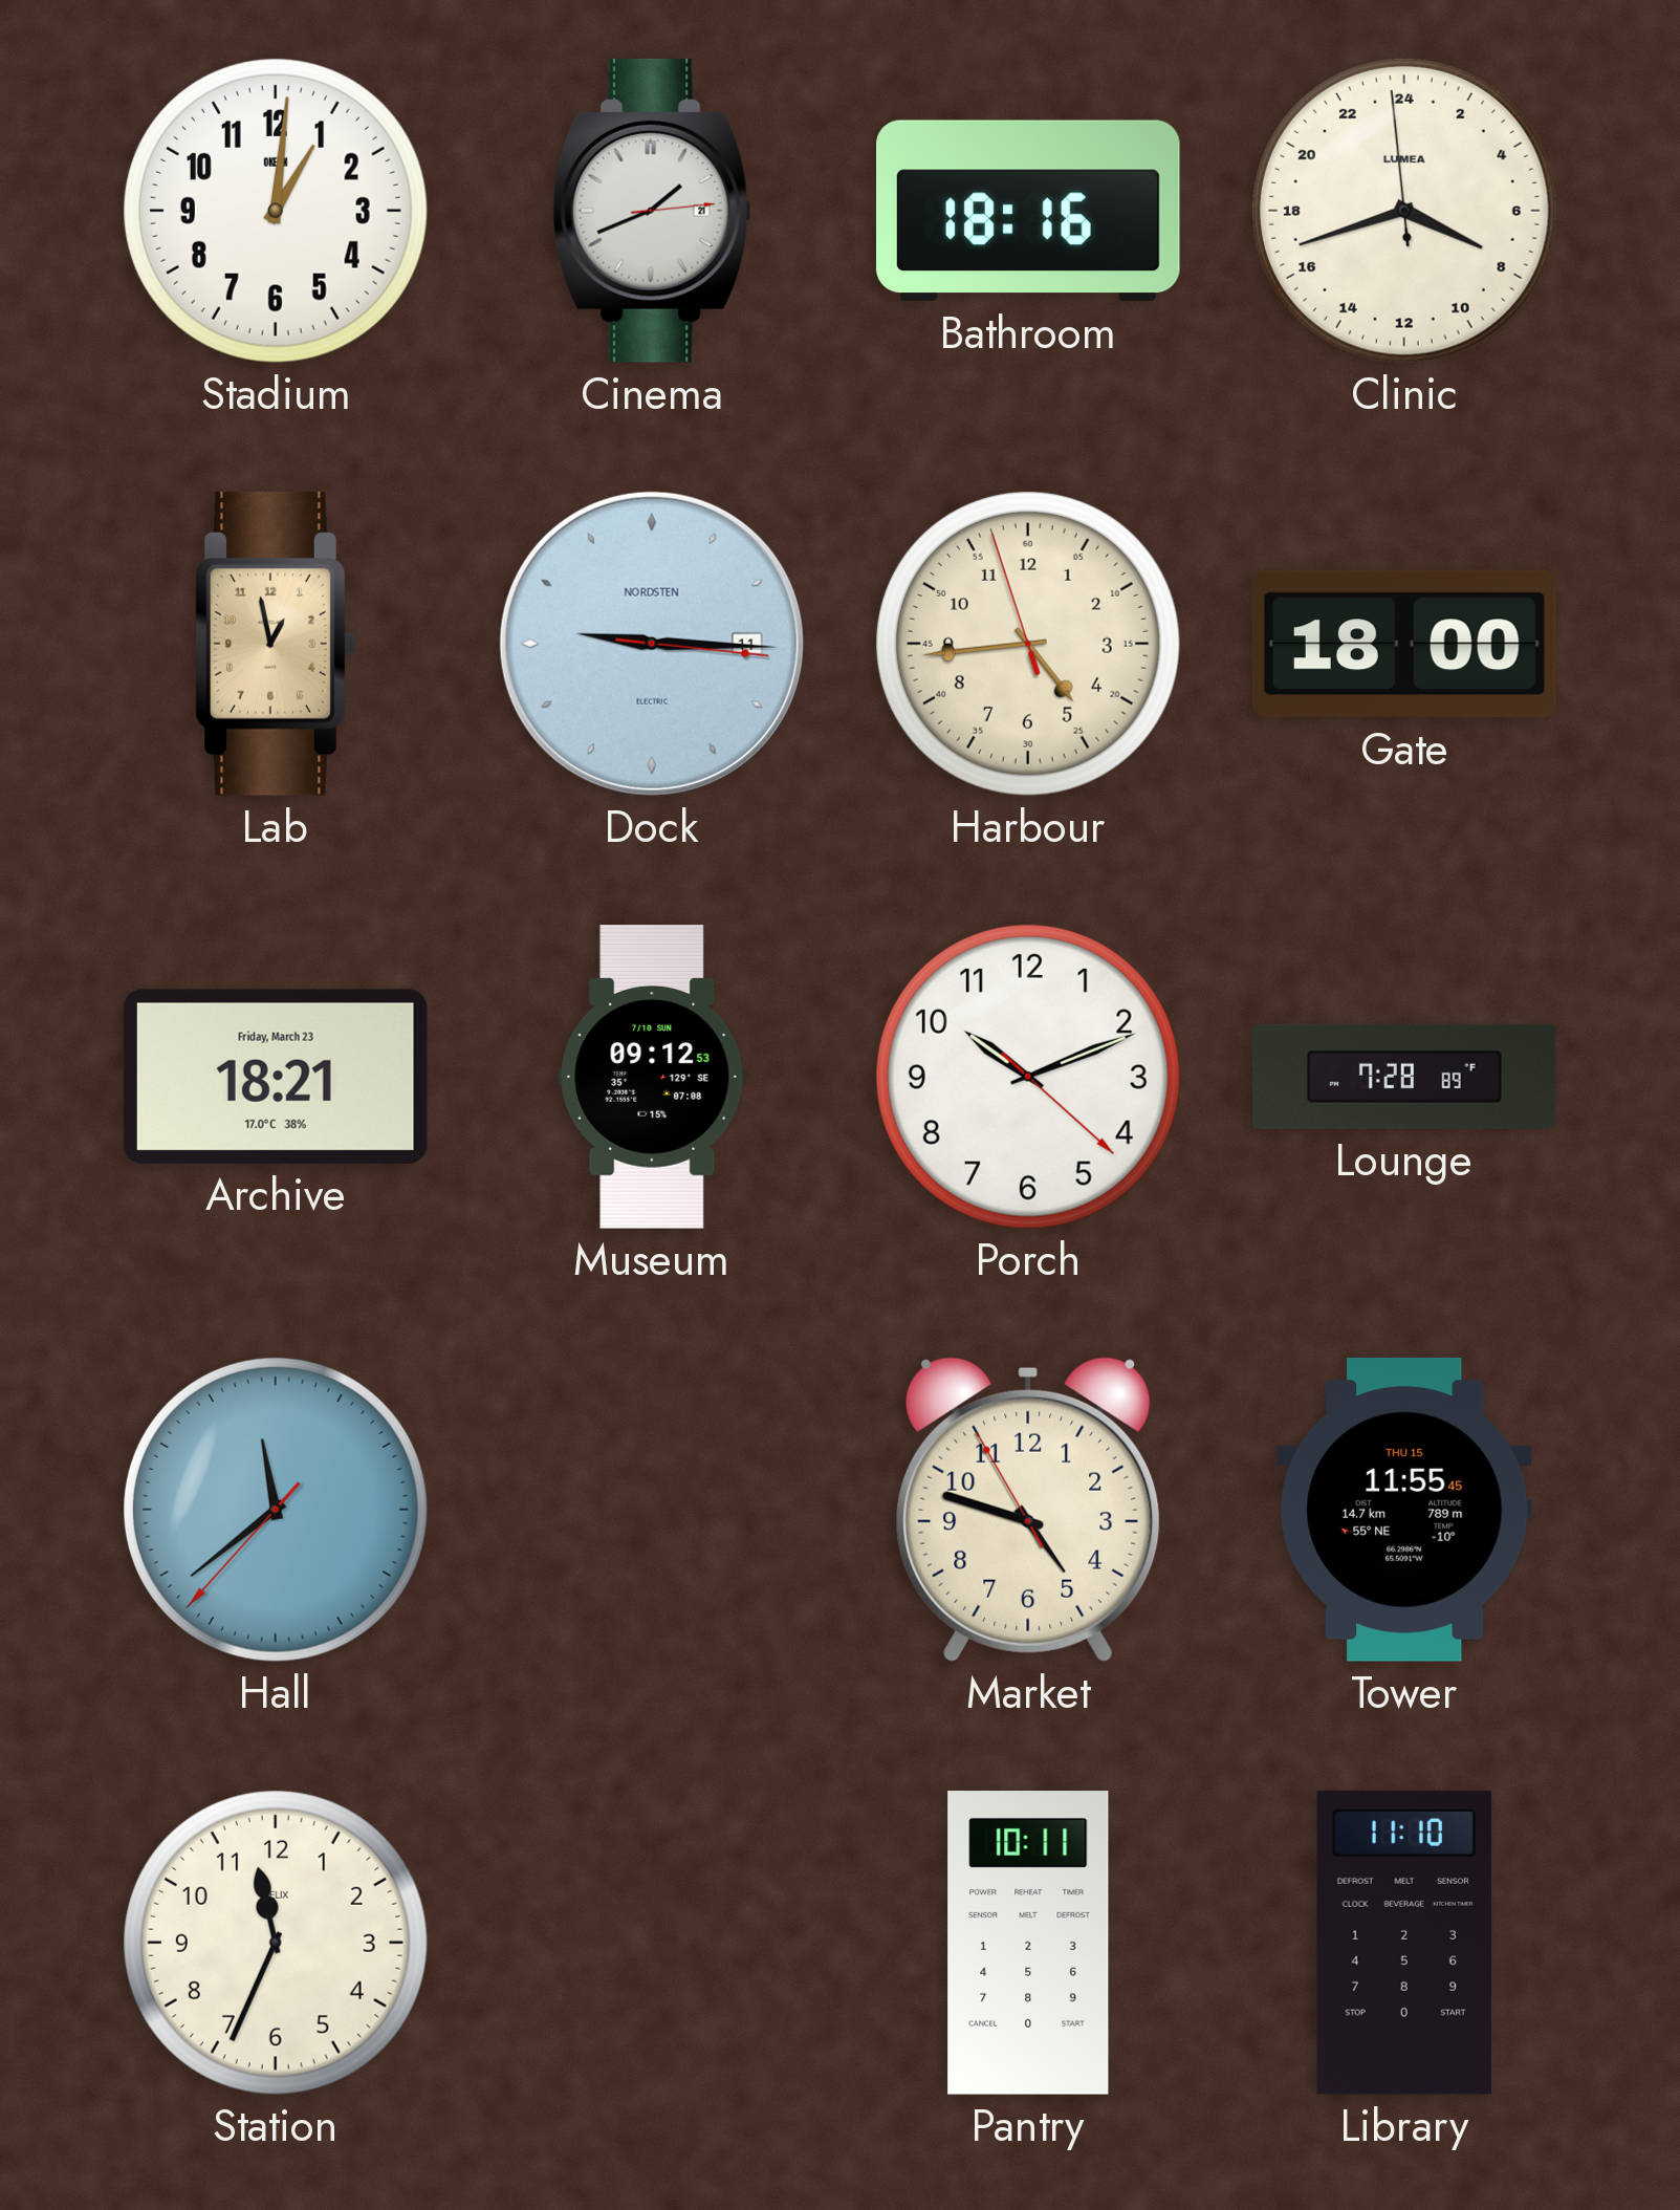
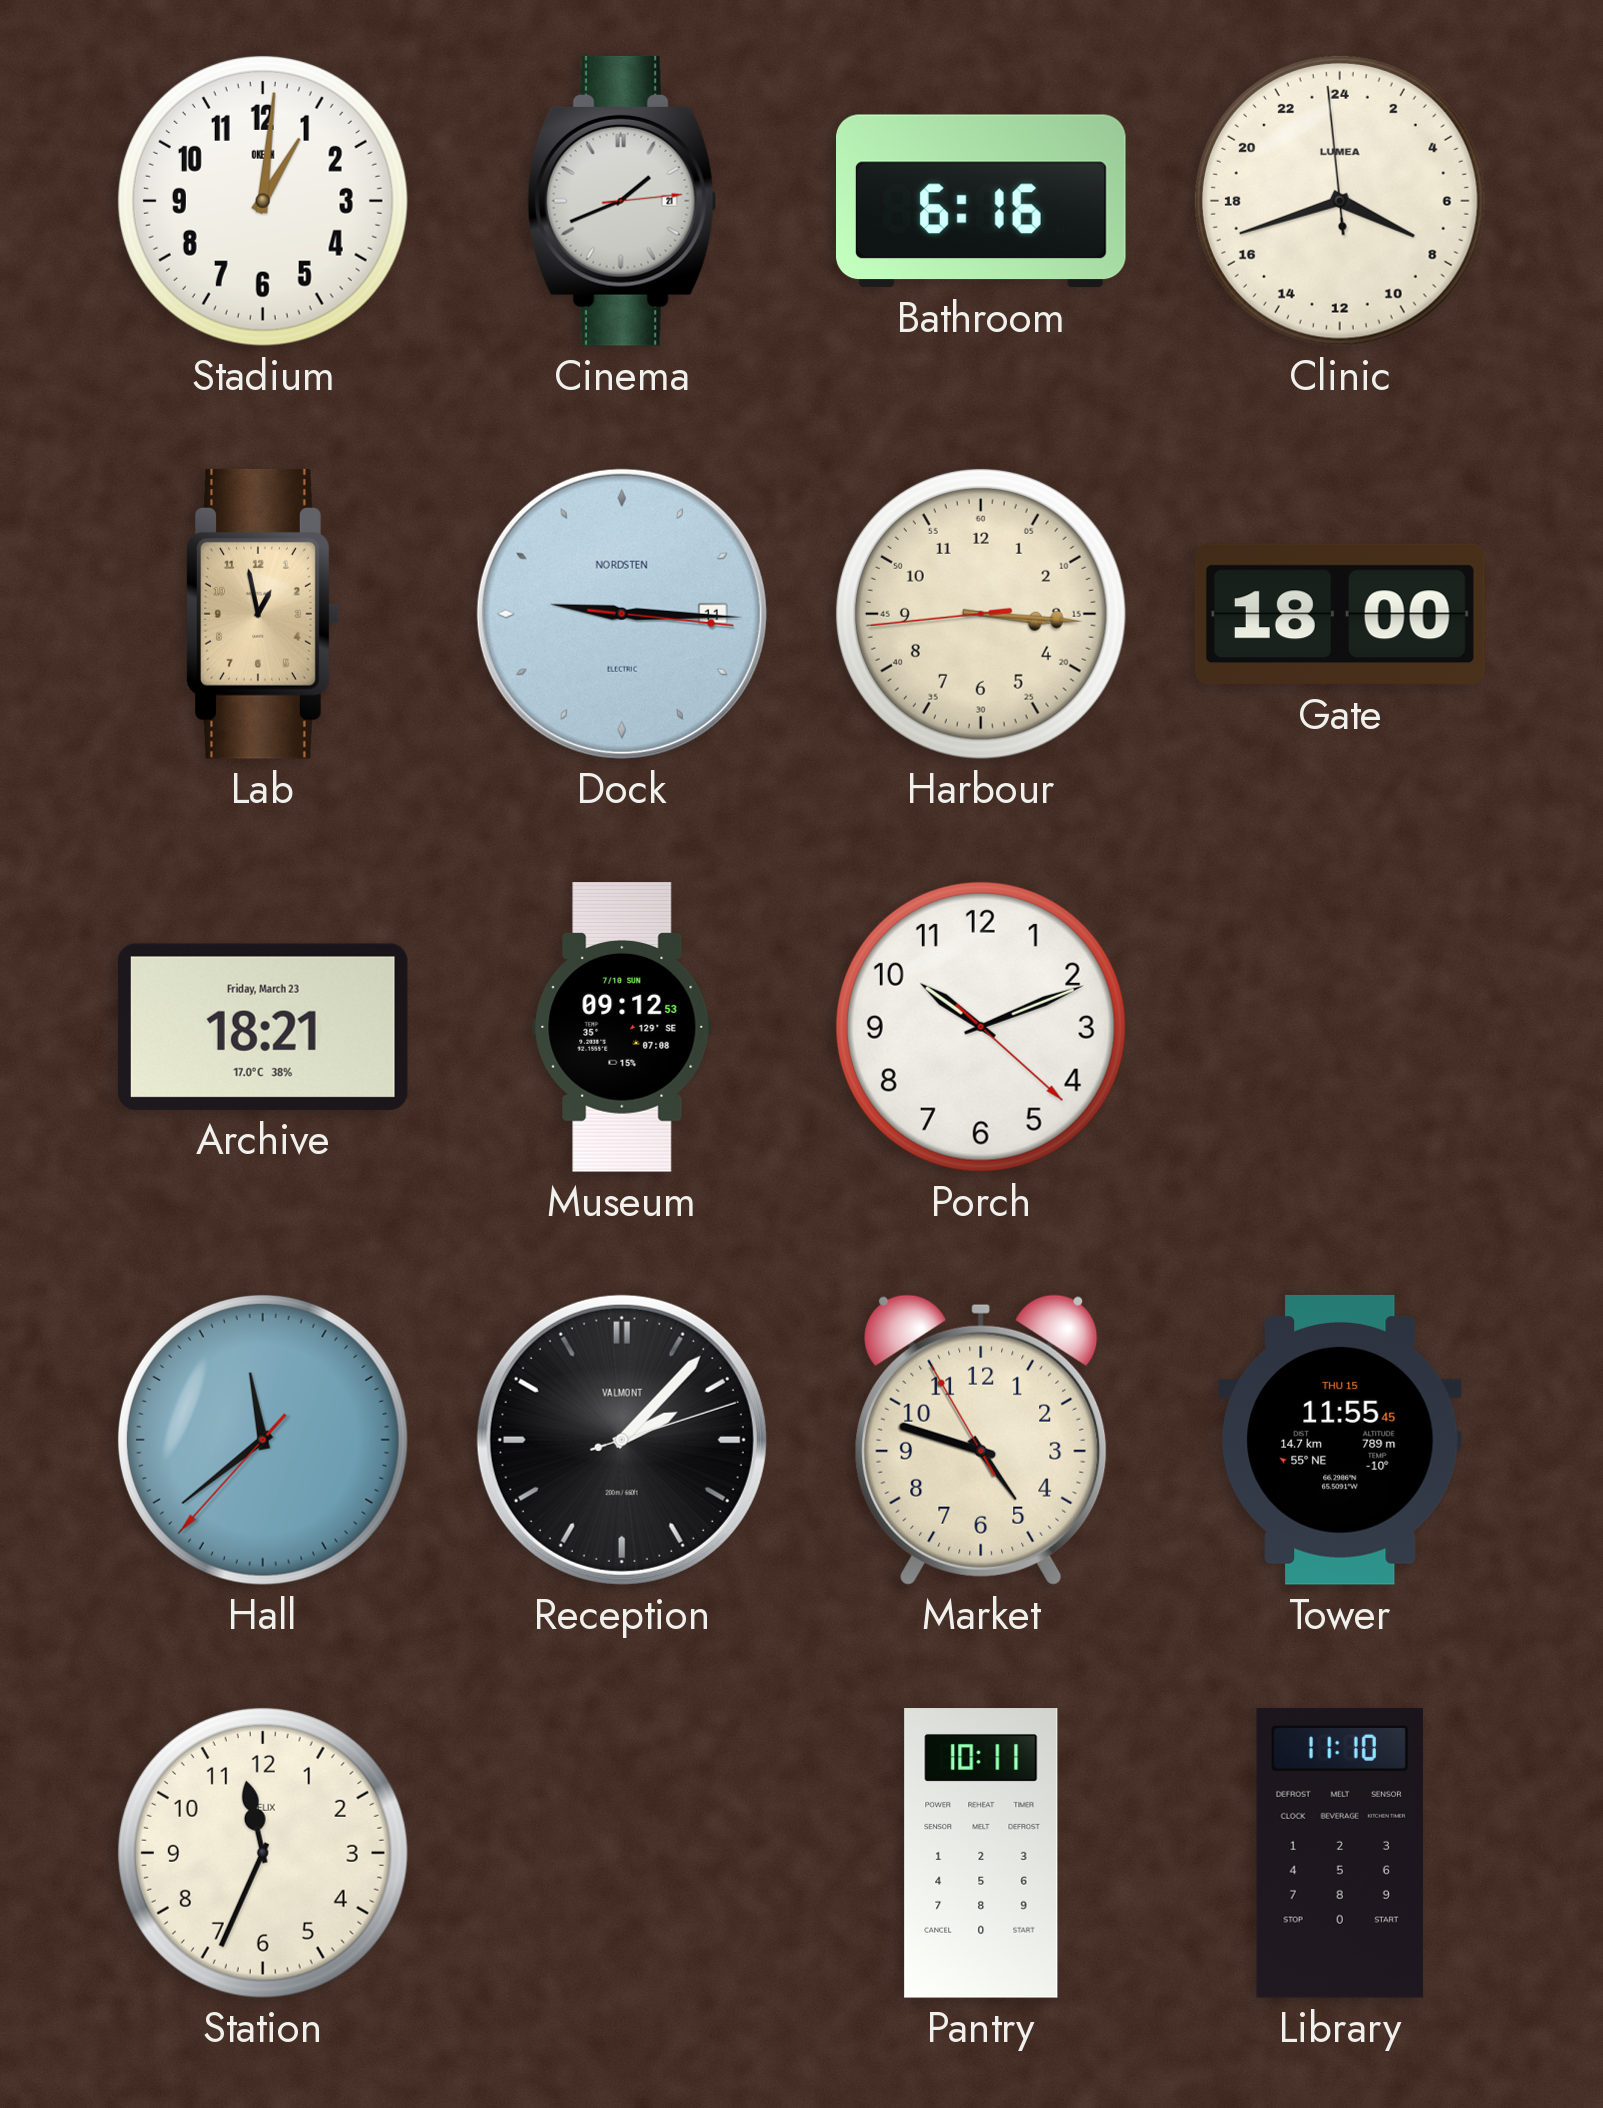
Bathroom: 18:16 -> 6:16
Harbour: 4:43 -> 3:15
Lounge: 7:28 -> none
Reception: none -> 2:07
